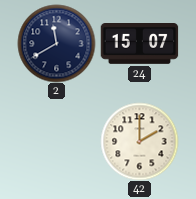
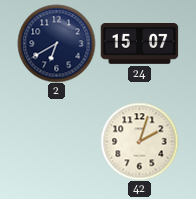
2: 11:40 -> 6:40
42: 2:00 -> 2:03
